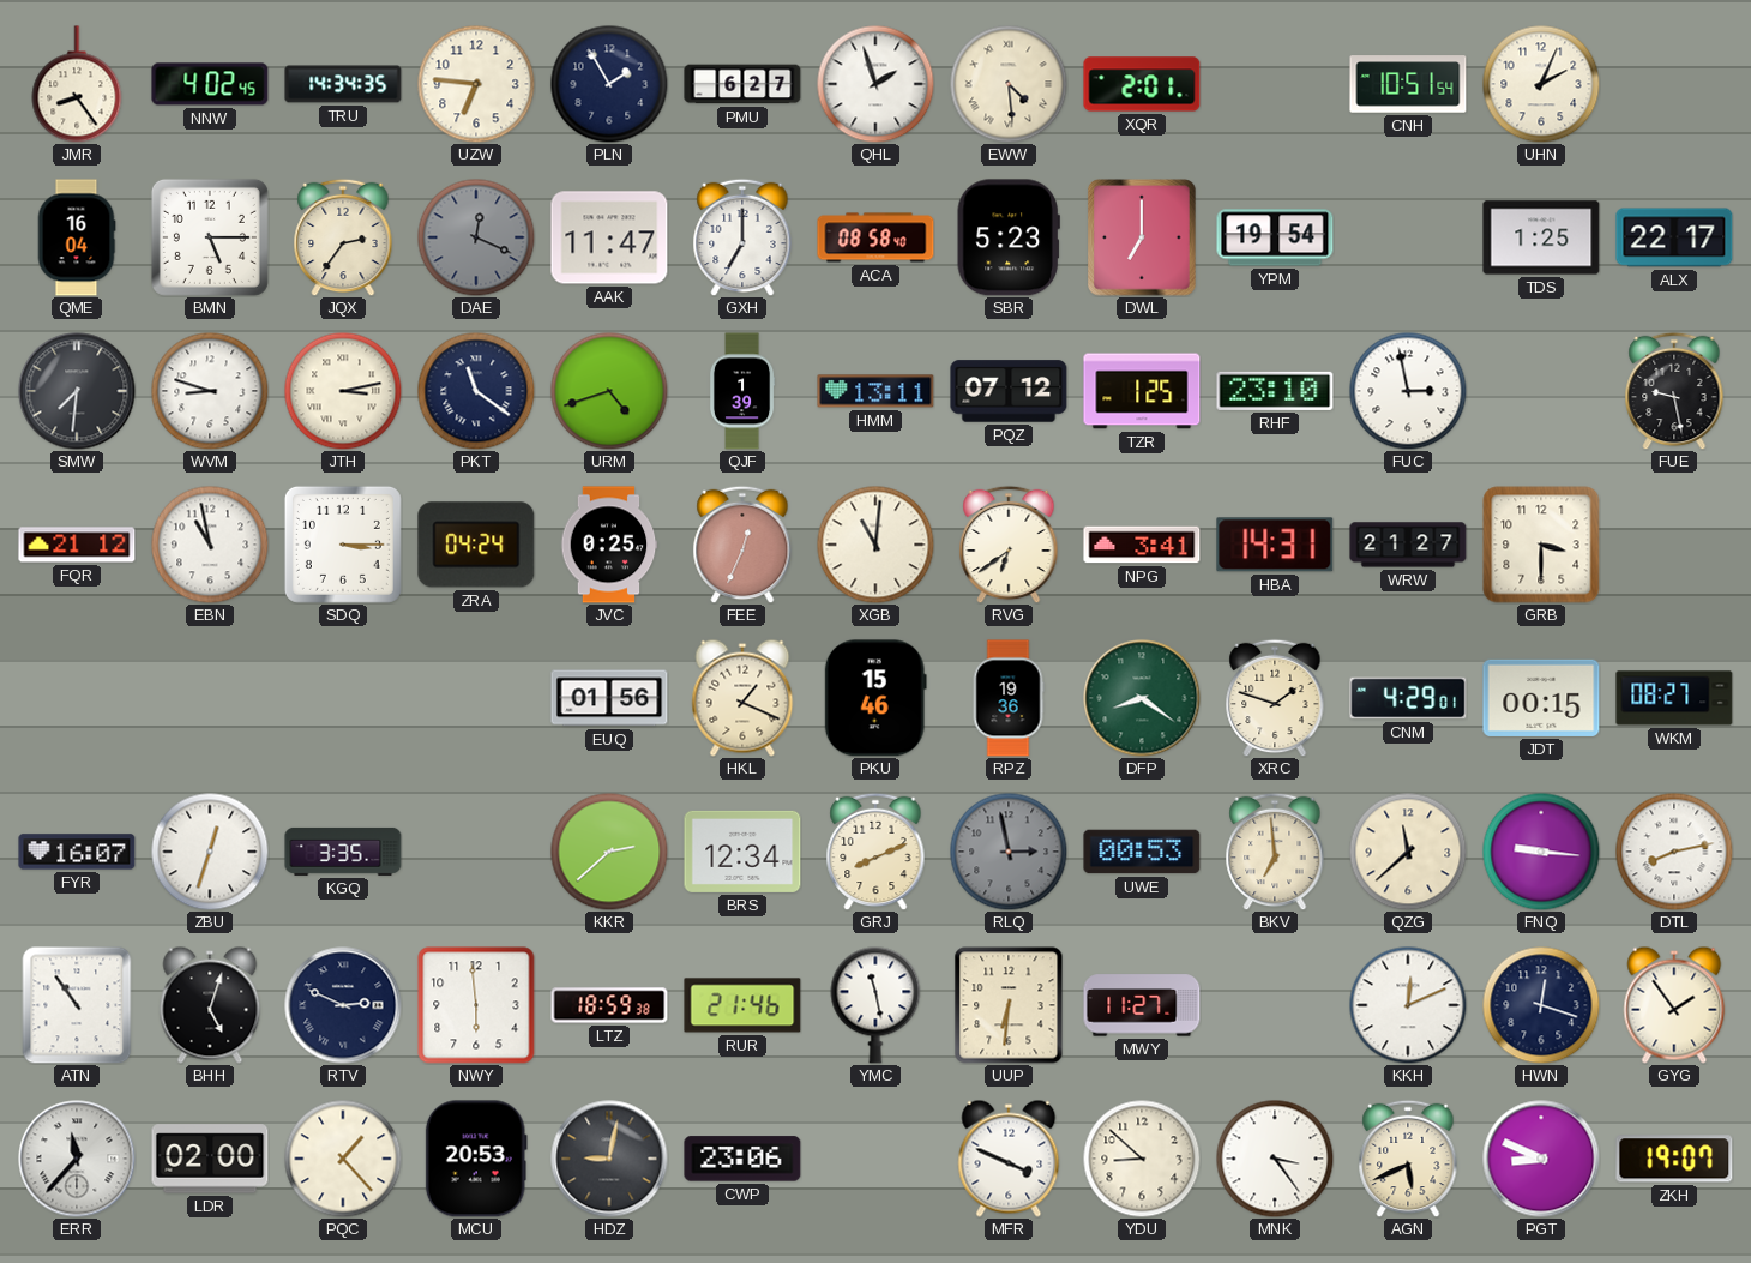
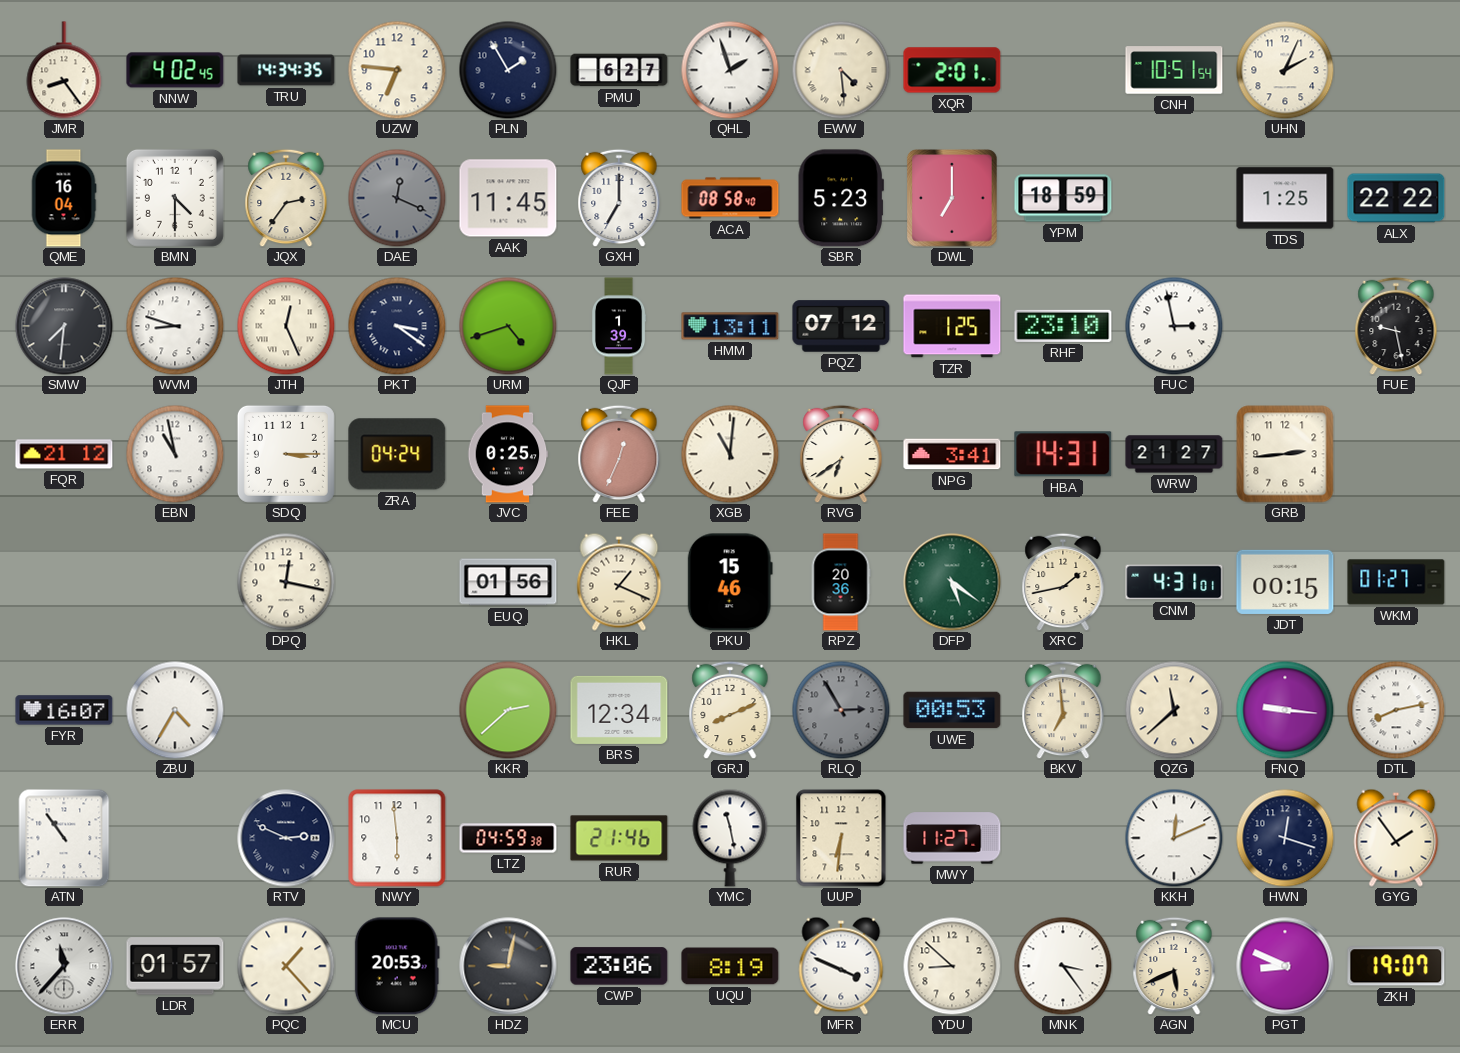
BMN: 5:15 -> 4:30
AAK: 11:47 -> 11:45
YPM: 19:54 -> 18:59
ALX: 22:17 -> 22:22
JTH: 3:13 -> 12:26
PKT: 11:21 -> 3:21
GRB: 3:30 -> 2:44
DPQ: none -> 12:17
RPZ: 19:36 -> 20:36
DFP: 8:21 -> 5:21
XRC: 1:48 -> 1:43
CNM: 4:29 -> 4:31
WKM: 08:27 -> 01:27
ZBU: 12:33 -> 4:35
KGQ: 3:35 -> none
RLQ: 2:58 -> 2:55
BHH: 5:03 -> none
LTZ: 18:59 -> 04:59
LDR: 02:00 -> 01:57
UQU: none -> 8:19
